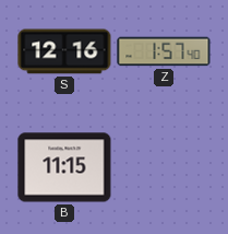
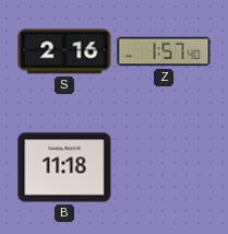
S: 12:16 -> 2:16
B: 11:15 -> 11:18
